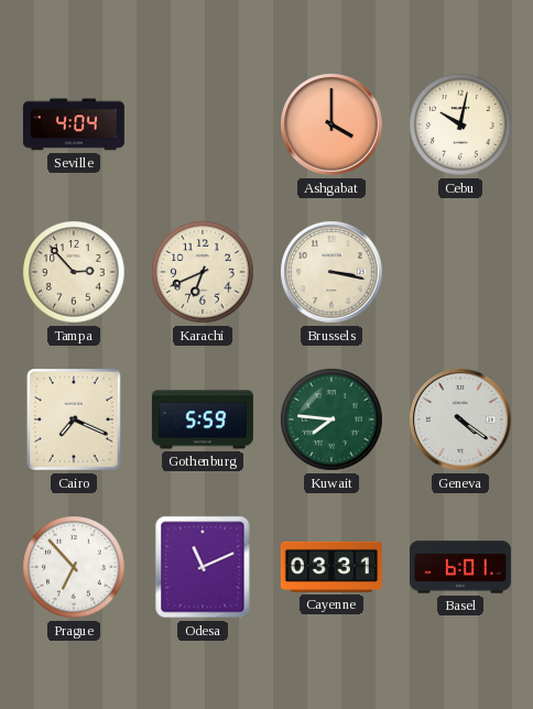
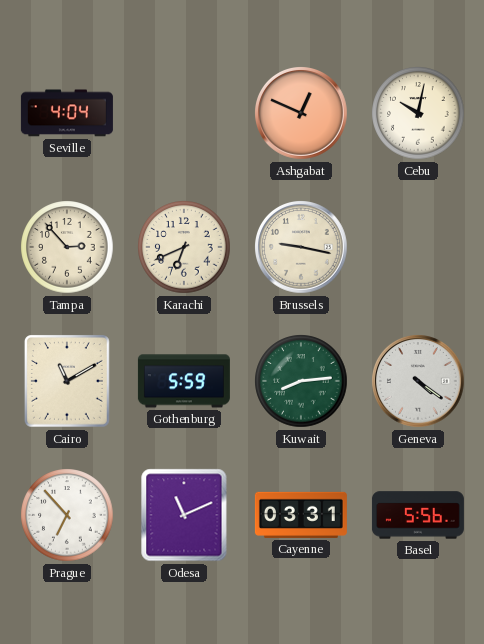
Ashgabat: 4:00 -> 12:49
Brussels: 3:17 -> 9:17
Cairo: 7:19 -> 11:10
Kuwait: 7:46 -> 8:14
Basel: 6:01 -> 5:56
